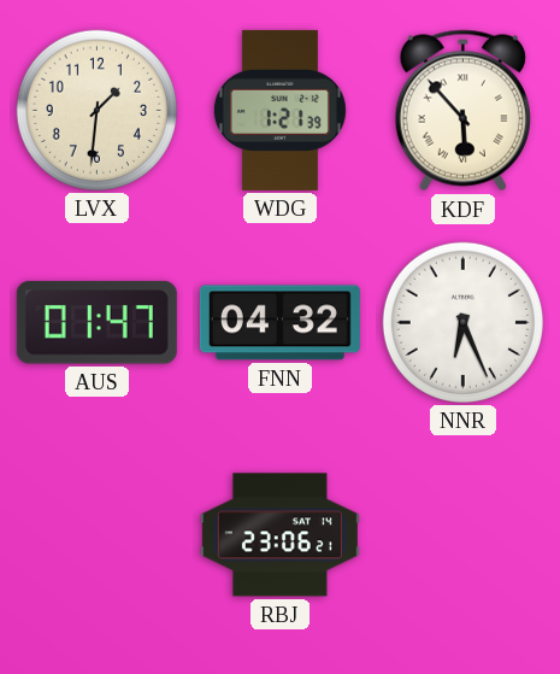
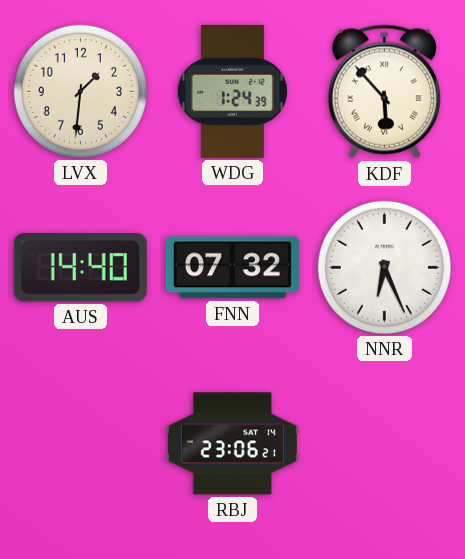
WDG: 1:21 -> 1:24
AUS: 01:47 -> 14:40
FNN: 04:32 -> 07:32
